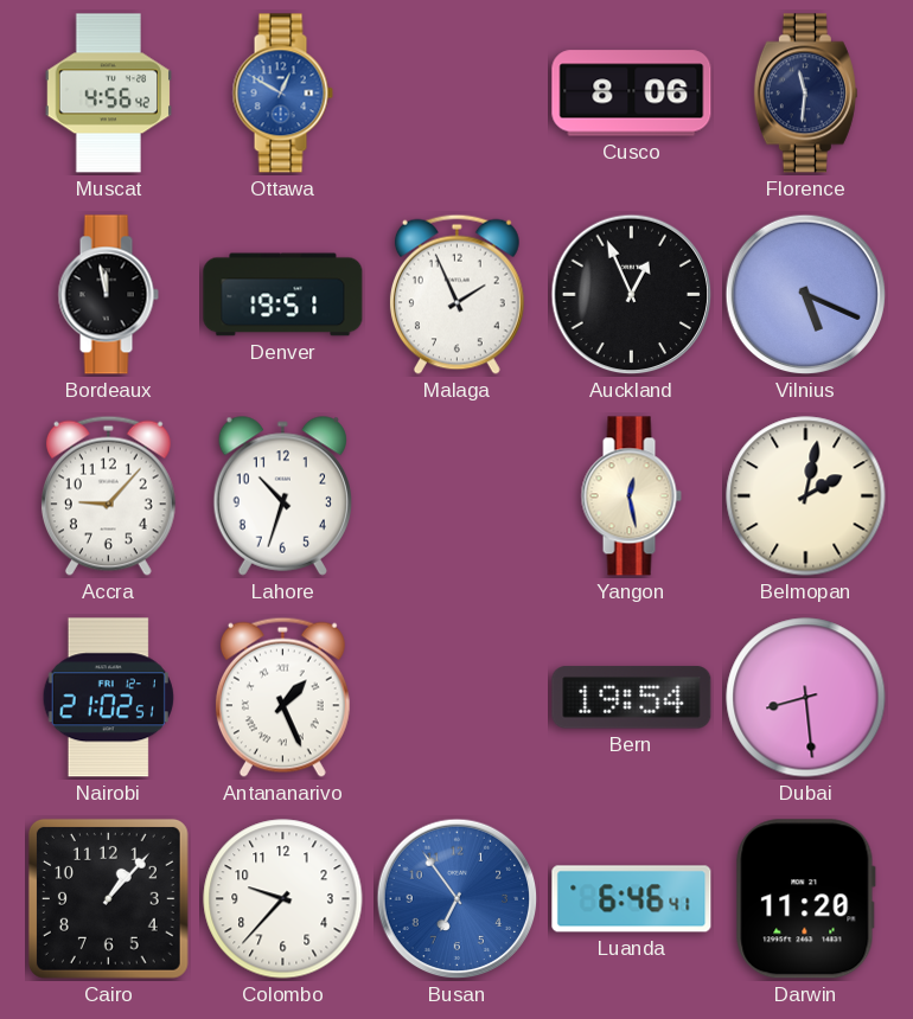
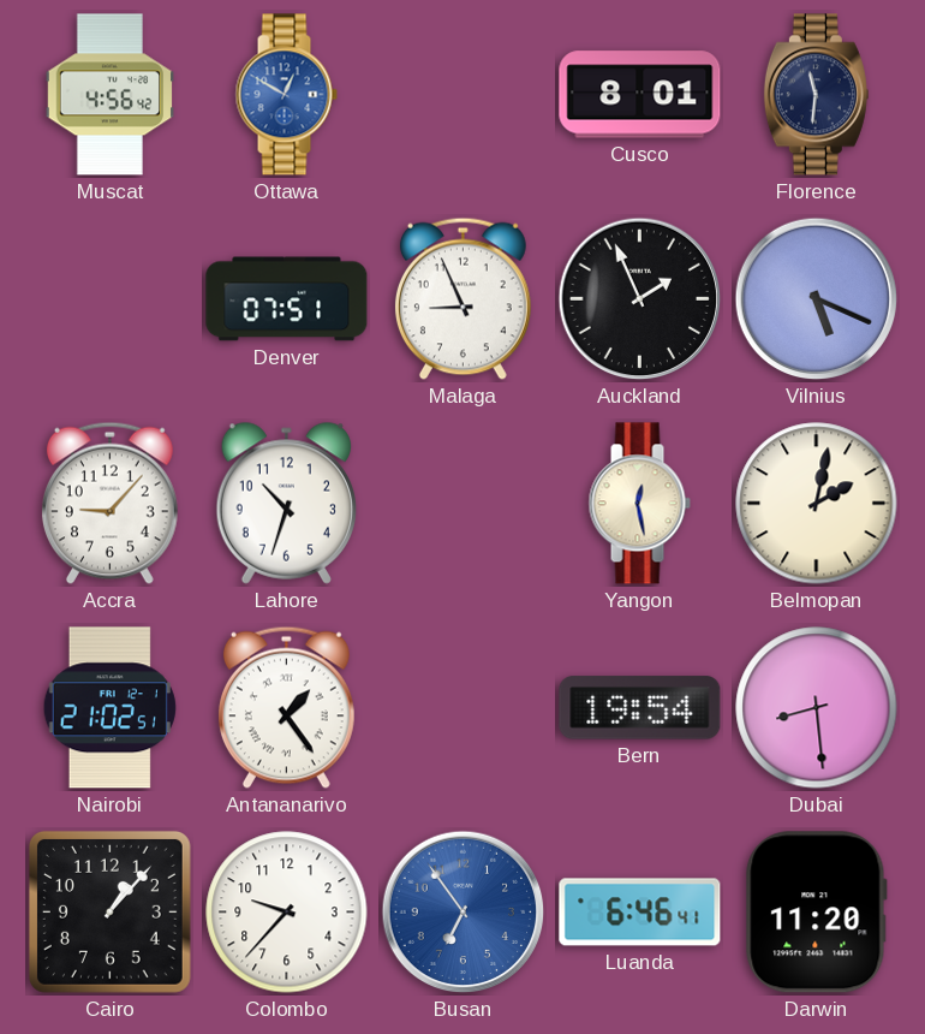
Cusco: 8:06 -> 8:01
Bordeaux: 11:58 -> none
Denver: 19:51 -> 07:51
Malaga: 1:56 -> 8:56
Auckland: 12:56 -> 1:56
Antananarivo: 1:26 -> 1:24
